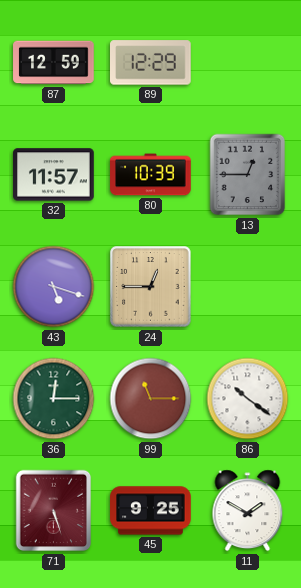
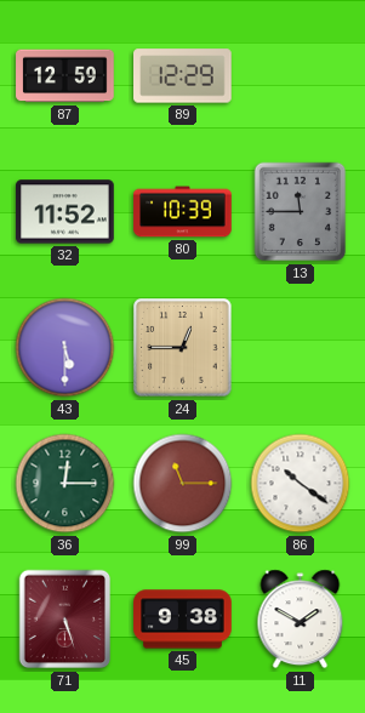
32: 11:57 -> 11:52
13: 12:45 -> 11:45
43: 5:18 -> 5:30
45: 9:25 -> 9:38
